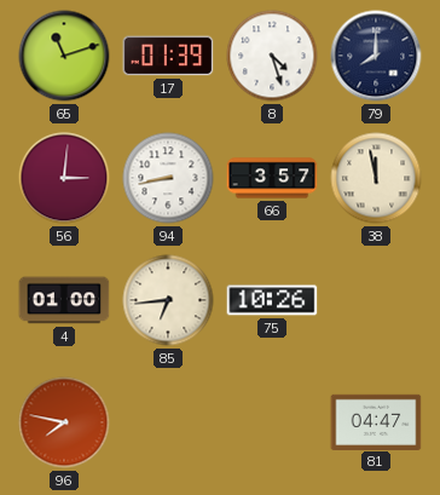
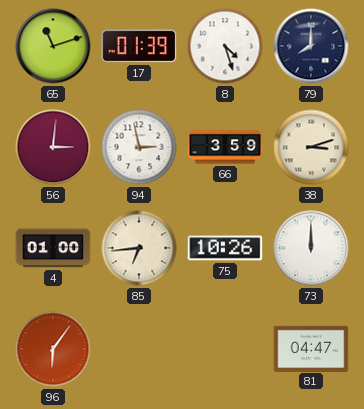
94: 8:43 -> 2:58
66: 3:57 -> 3:59
38: 11:58 -> 3:12
73: none -> 12:00
96: 7:47 -> 6:06
